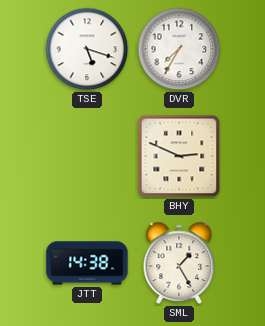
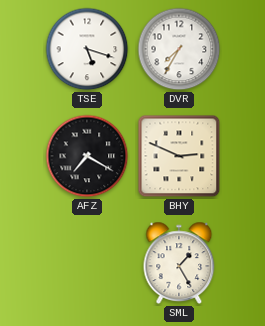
AFZ: none -> 7:20
JTT: 14:38 -> none
